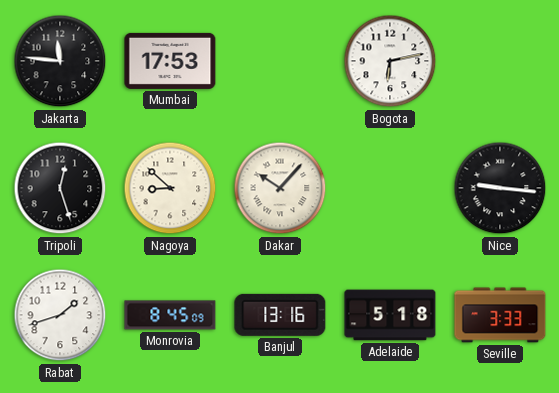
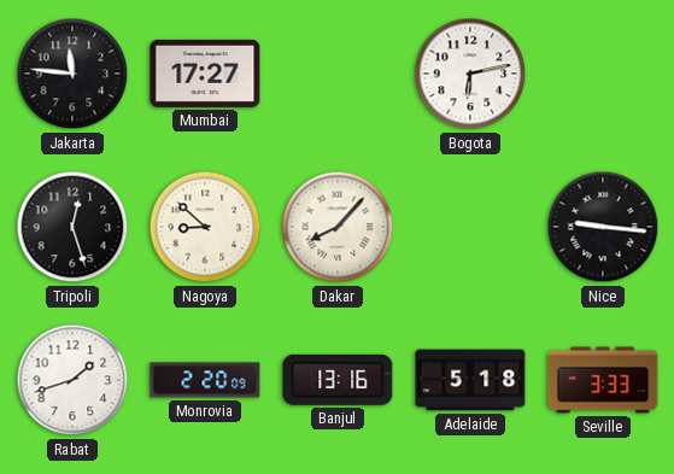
Mumbai: 17:53 -> 17:27
Dakar: 10:07 -> 8:07
Monrovia: 8:45 -> 2:20
